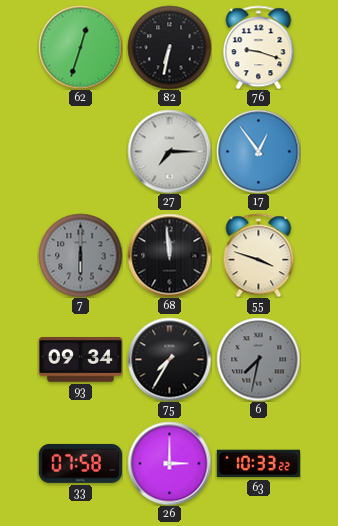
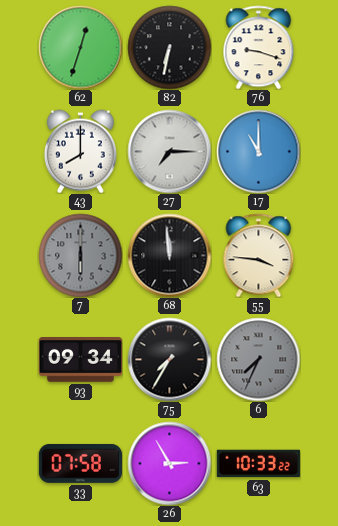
43: none -> 8:00
17: 12:54 -> 11:00
55: 3:48 -> 3:46
6: 7:32 -> 7:34
26: 3:00 -> 2:55
